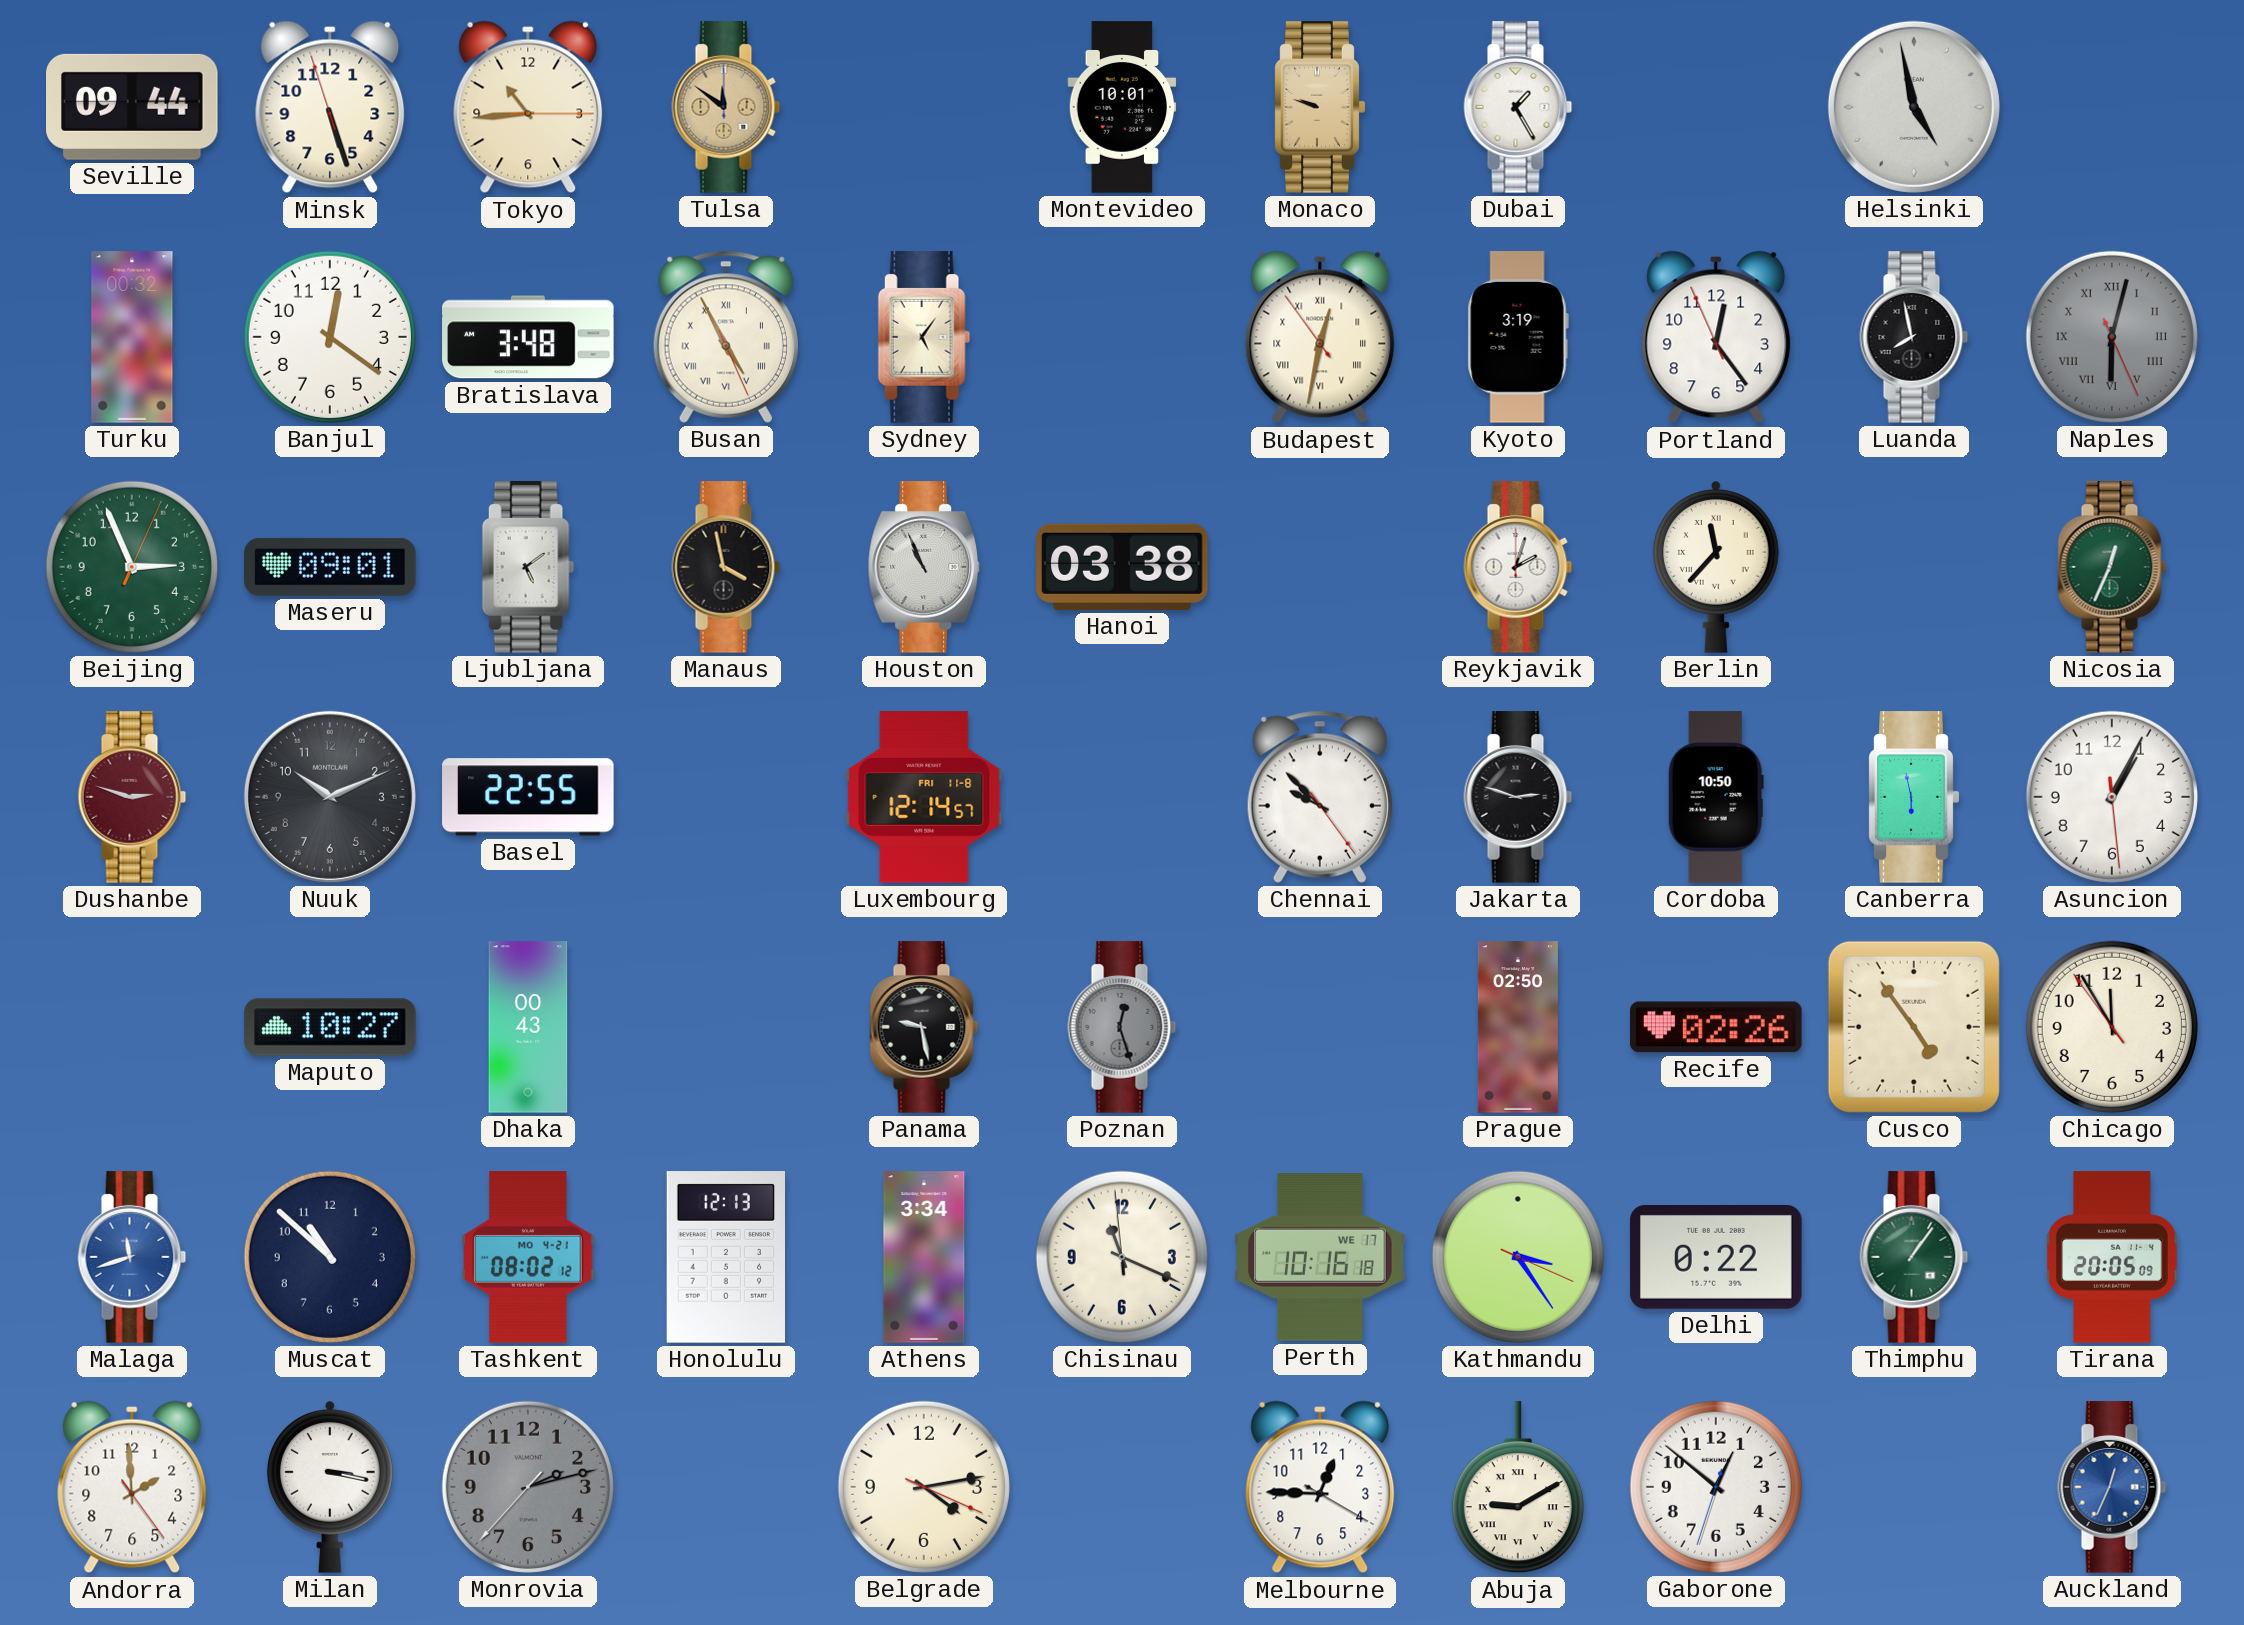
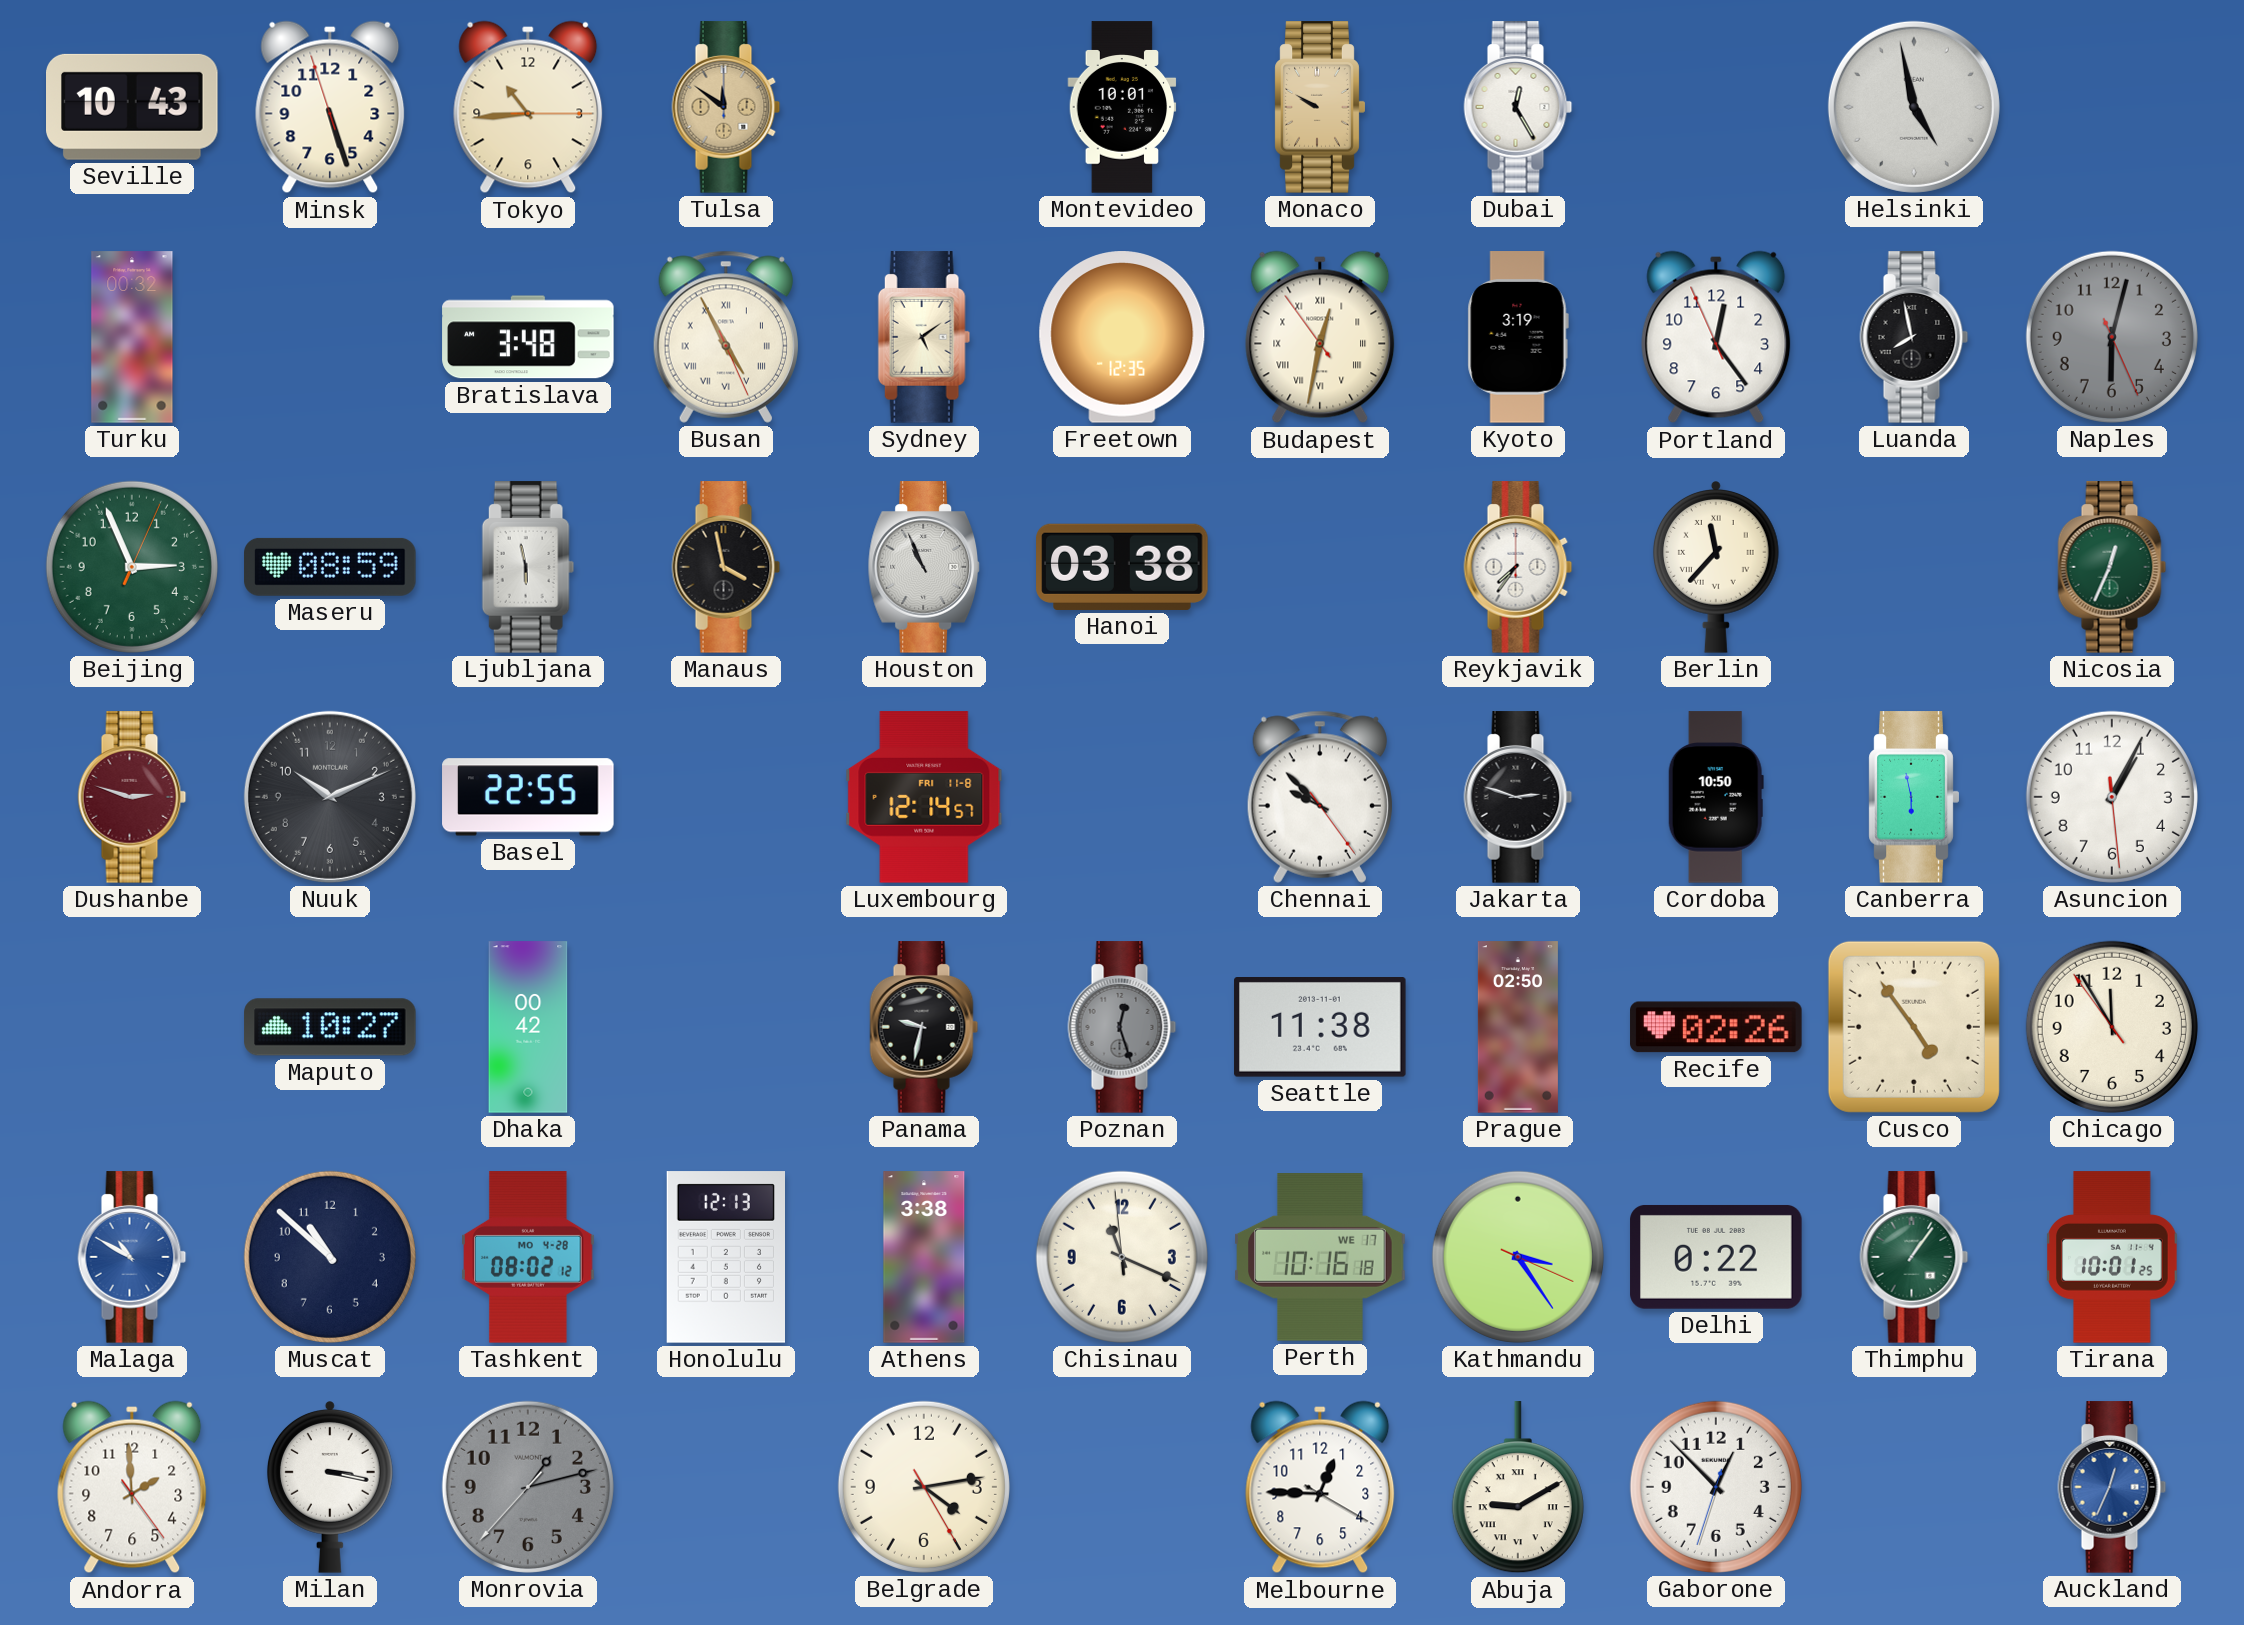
Seville: 09:44 -> 10:43
Monaco: 9:48 -> 9:50
Dubai: 1:25 -> 12:25
Banjul: 12:21 -> none
Sydney: 5:06 -> 5:09
Freetown: none -> 12:35
Naples numerals: Roman -> Arabic
Maseru: 09:01 -> 08:59
Ljubljana: 5:09 -> 5:58
Reykjavik: 2:03 -> 7:36
Dhaka: 00:43 -> 00:42
Panama: 9:28 -> 9:32
Seattle: none -> 11:38
Malaga: 11:42 -> 10:50
Tashkent date: MO 4-21 -> MO 4-28
Athens: 3:34 -> 3:38
Tirana: 20:05 -> 10:01
Monrovia: 2:12 -> 1:12
Belgrade: 4:13:19 -> 4:13:25
Gaborone: 12:51 -> 12:52
